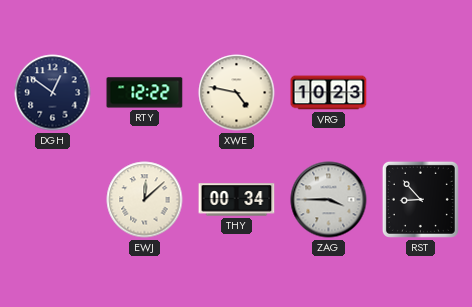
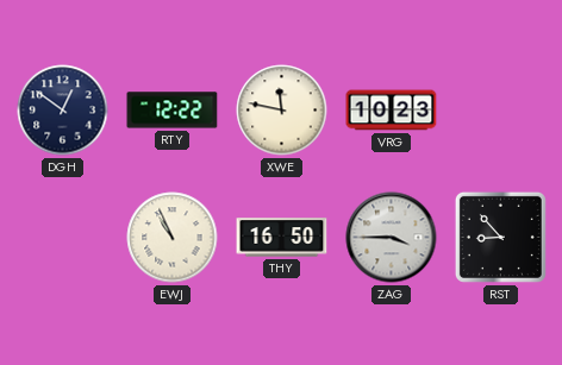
XWE: 4:47 -> 11:47
EWJ: 12:08 -> 10:56
THY: 00:34 -> 16:50
